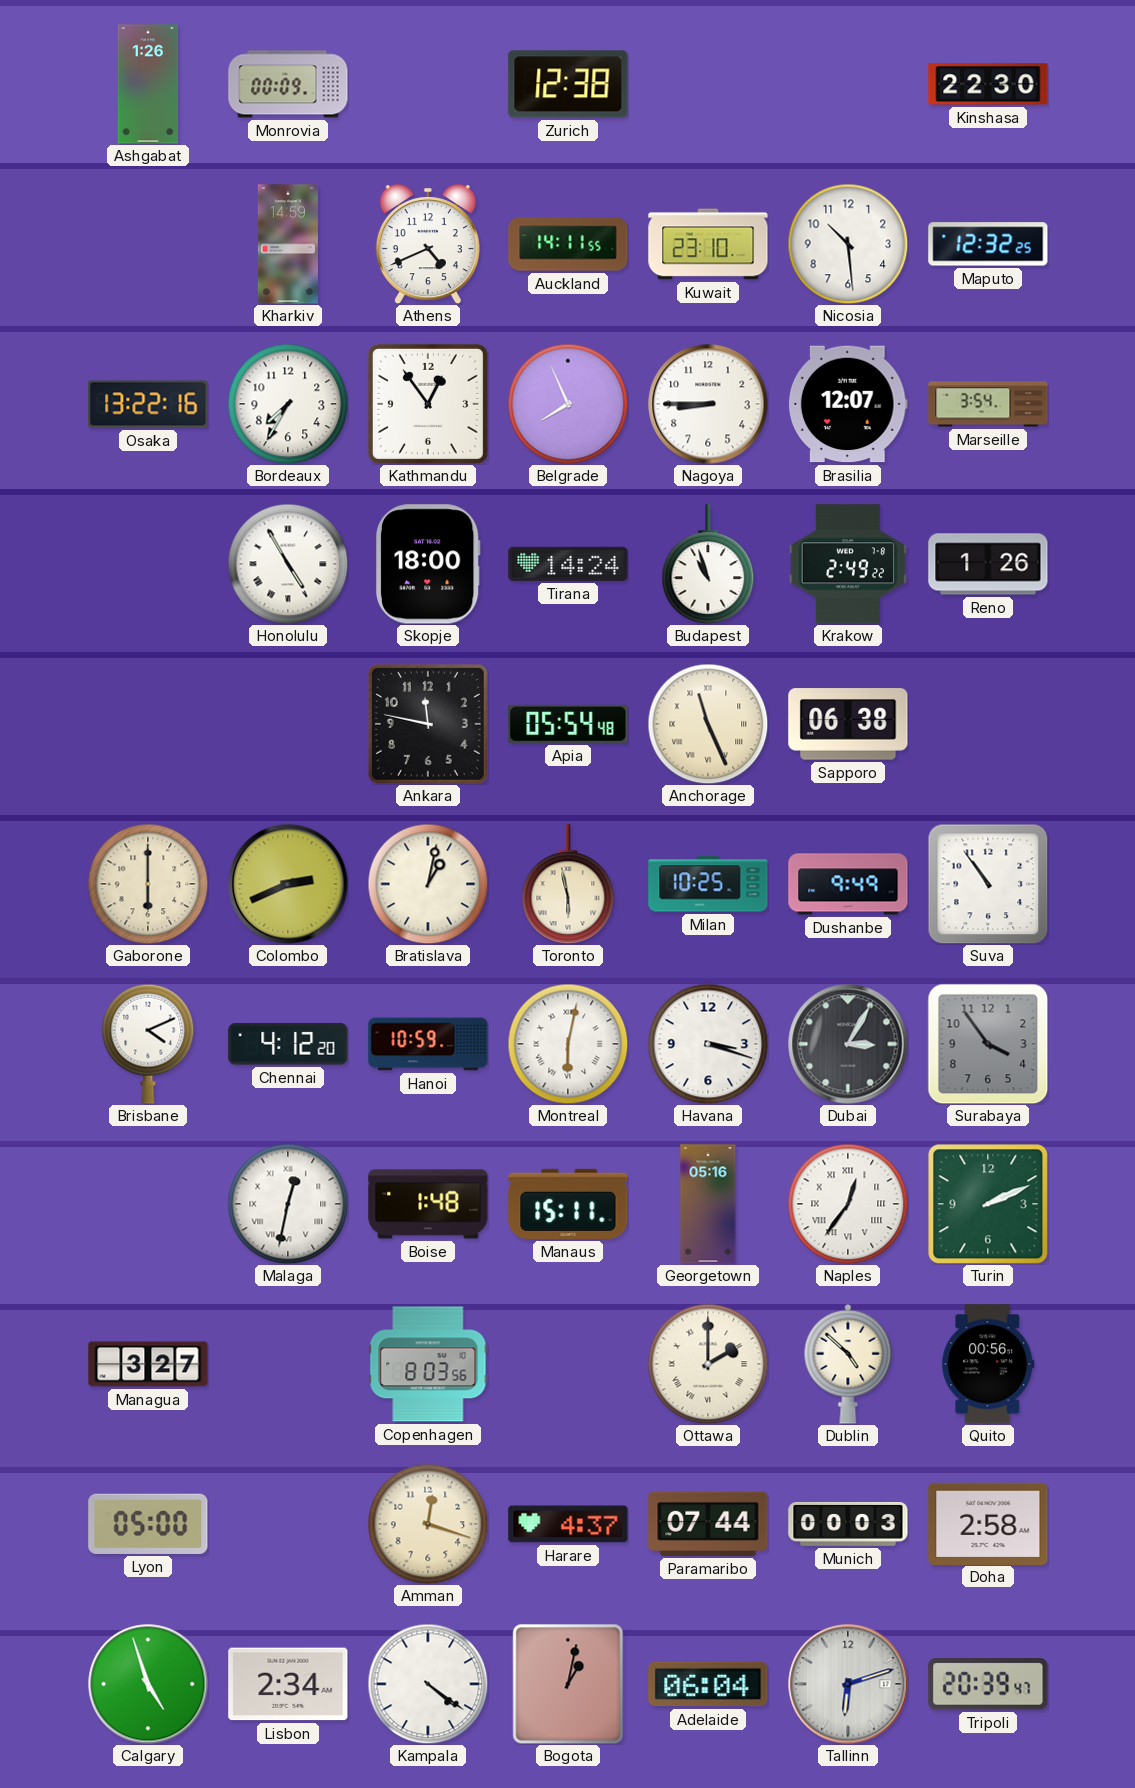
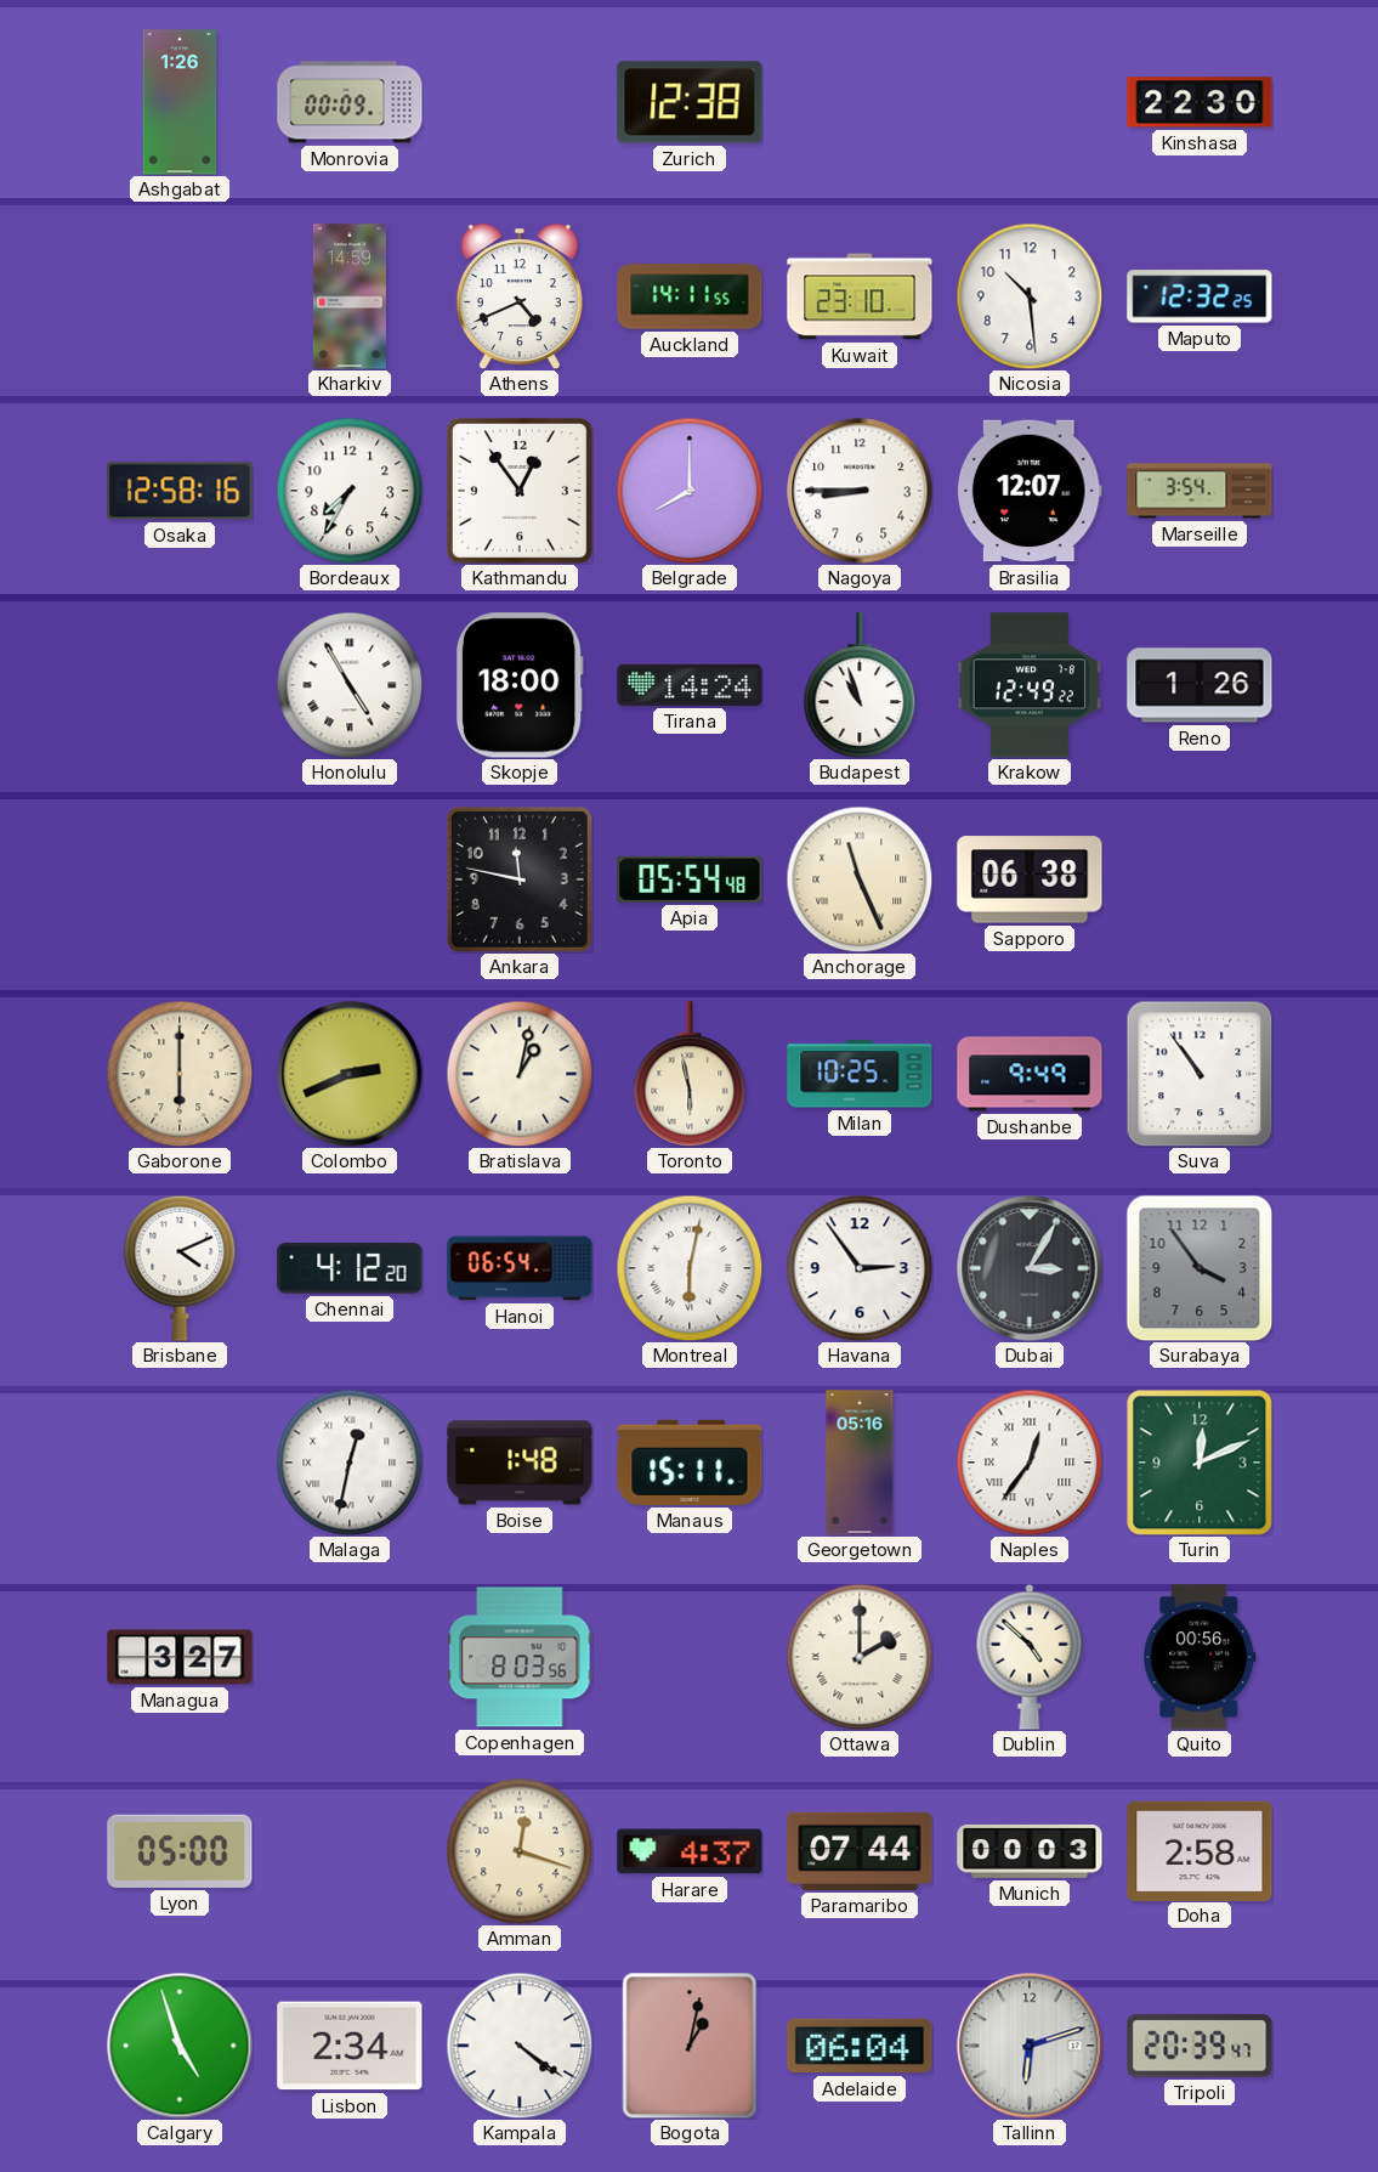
Osaka: 13:22 -> 12:58
Belgrade: 7:56 -> 8:00
Krakow: 2:49 -> 12:49
Hanoi: 10:59 -> 06:54
Havana: 3:18 -> 2:54
Turin: 2:11 -> 12:11
